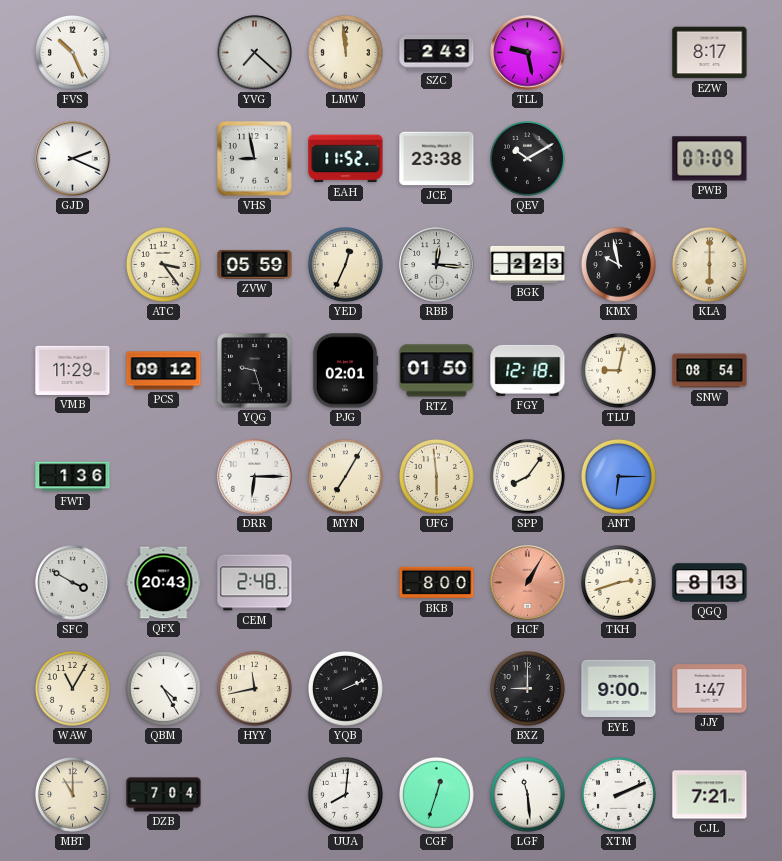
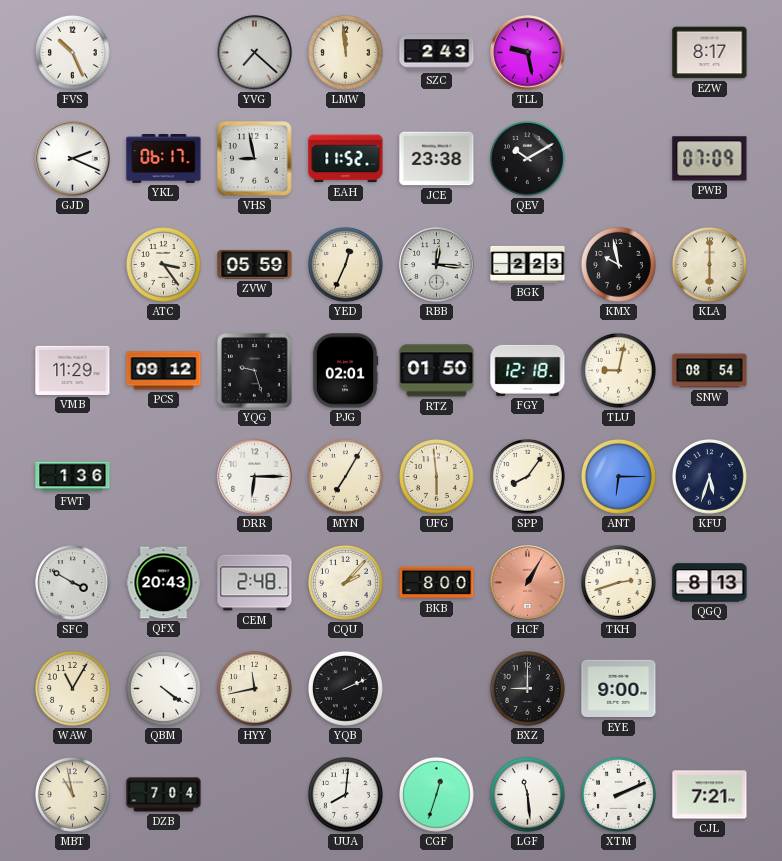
YKL: none -> 06:17
KFU: none -> 5:33
CQU: none -> 2:07
QBM: 4:25 -> 4:21
JJY: 1:47 -> none
MBT: 11:00 -> 10:58
